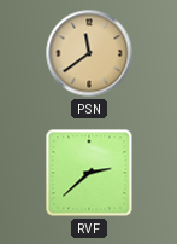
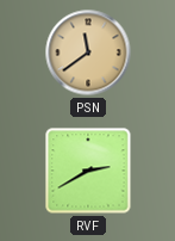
RVF: 2:38 -> 2:40
